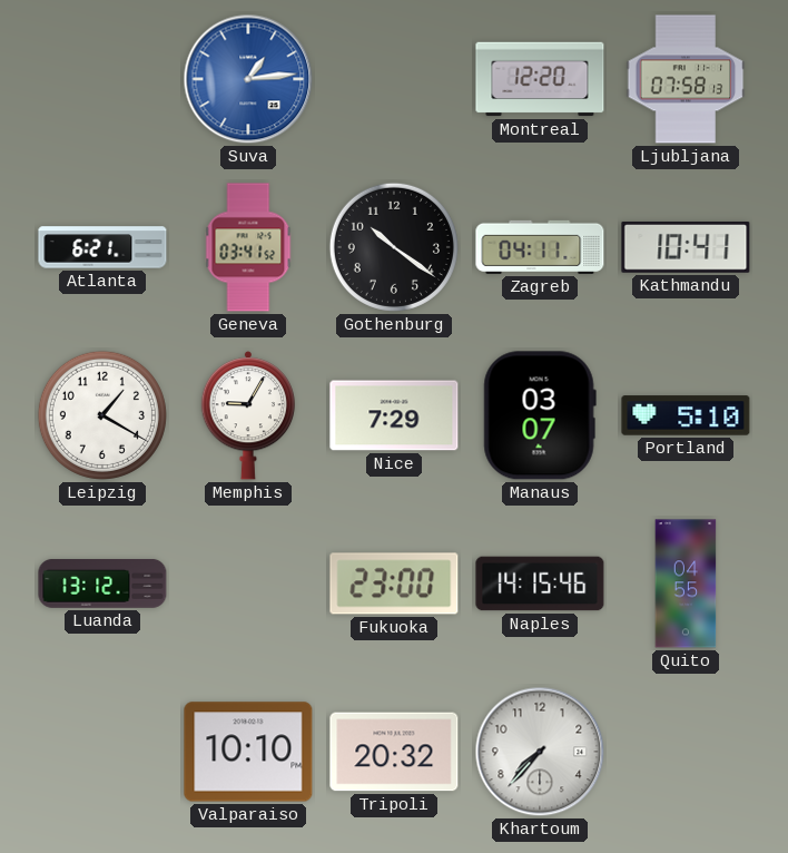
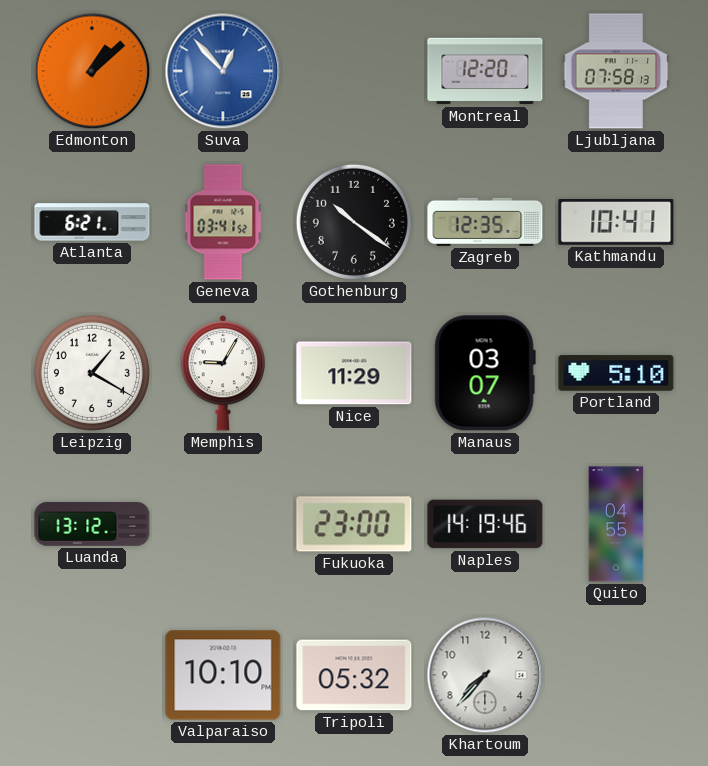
Edmonton: none -> 1:08
Suva: 1:14 -> 12:53
Zagreb: 04:11 -> 12:35
Nice: 7:29 -> 11:29
Naples: 14:15 -> 14:19
Tripoli: 20:32 -> 05:32
